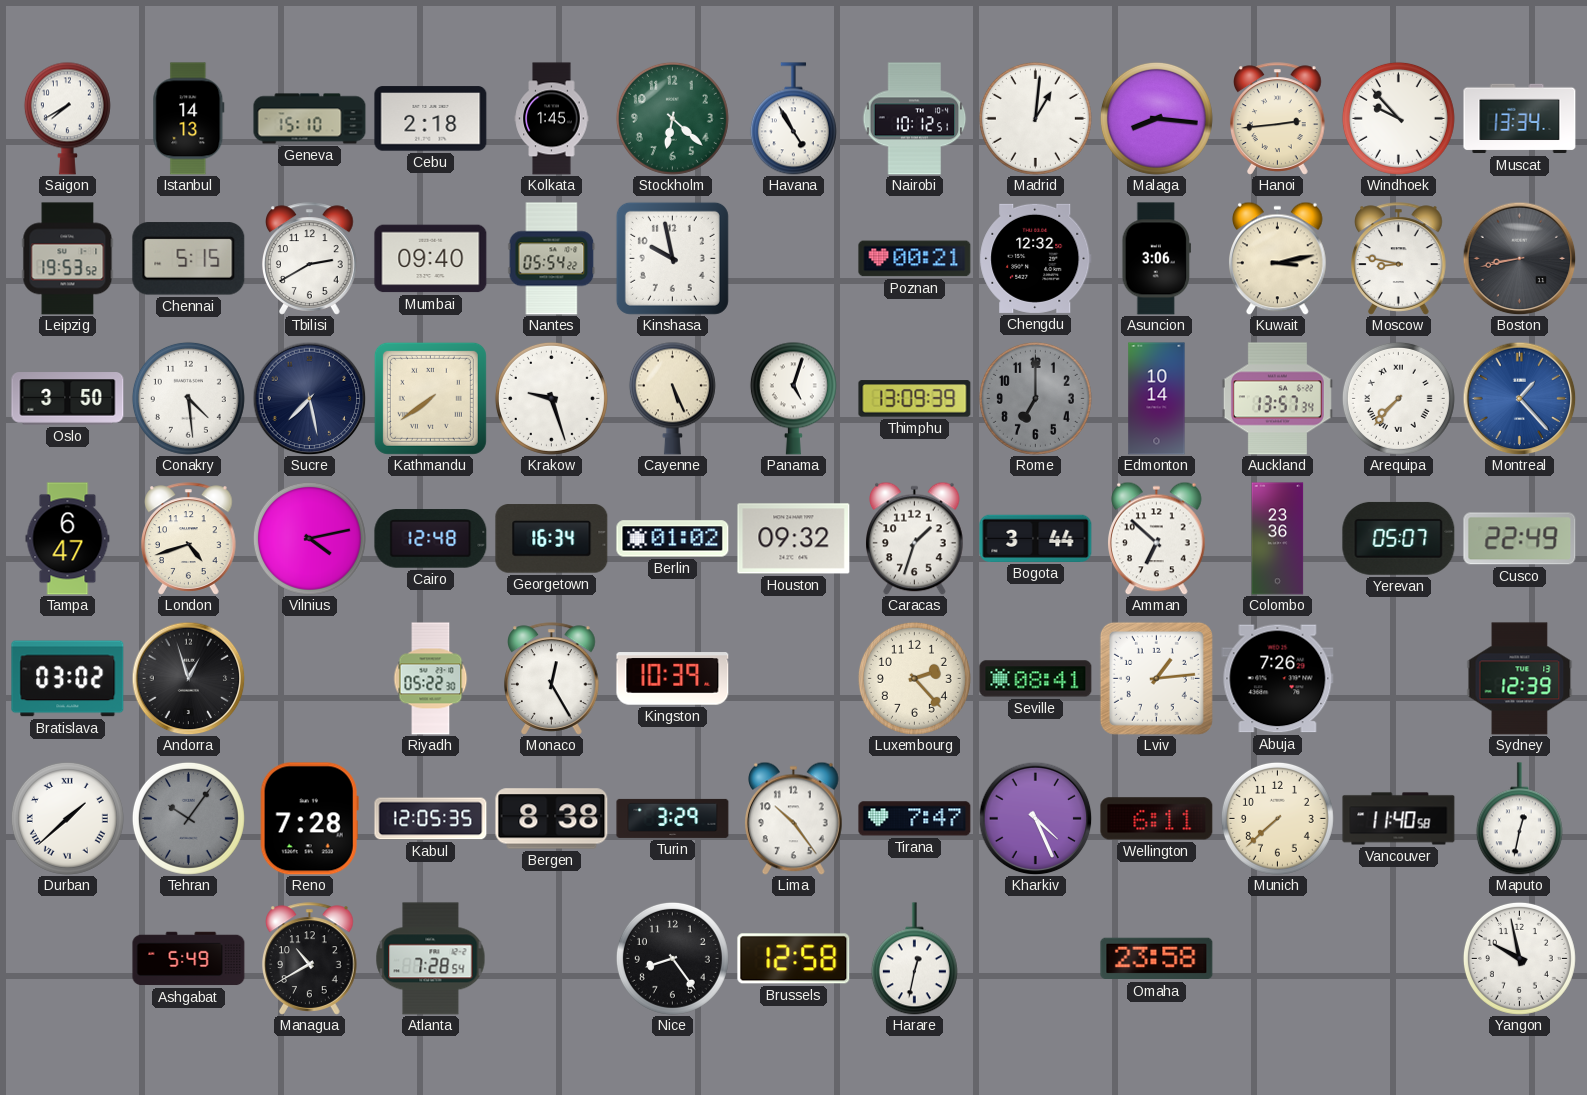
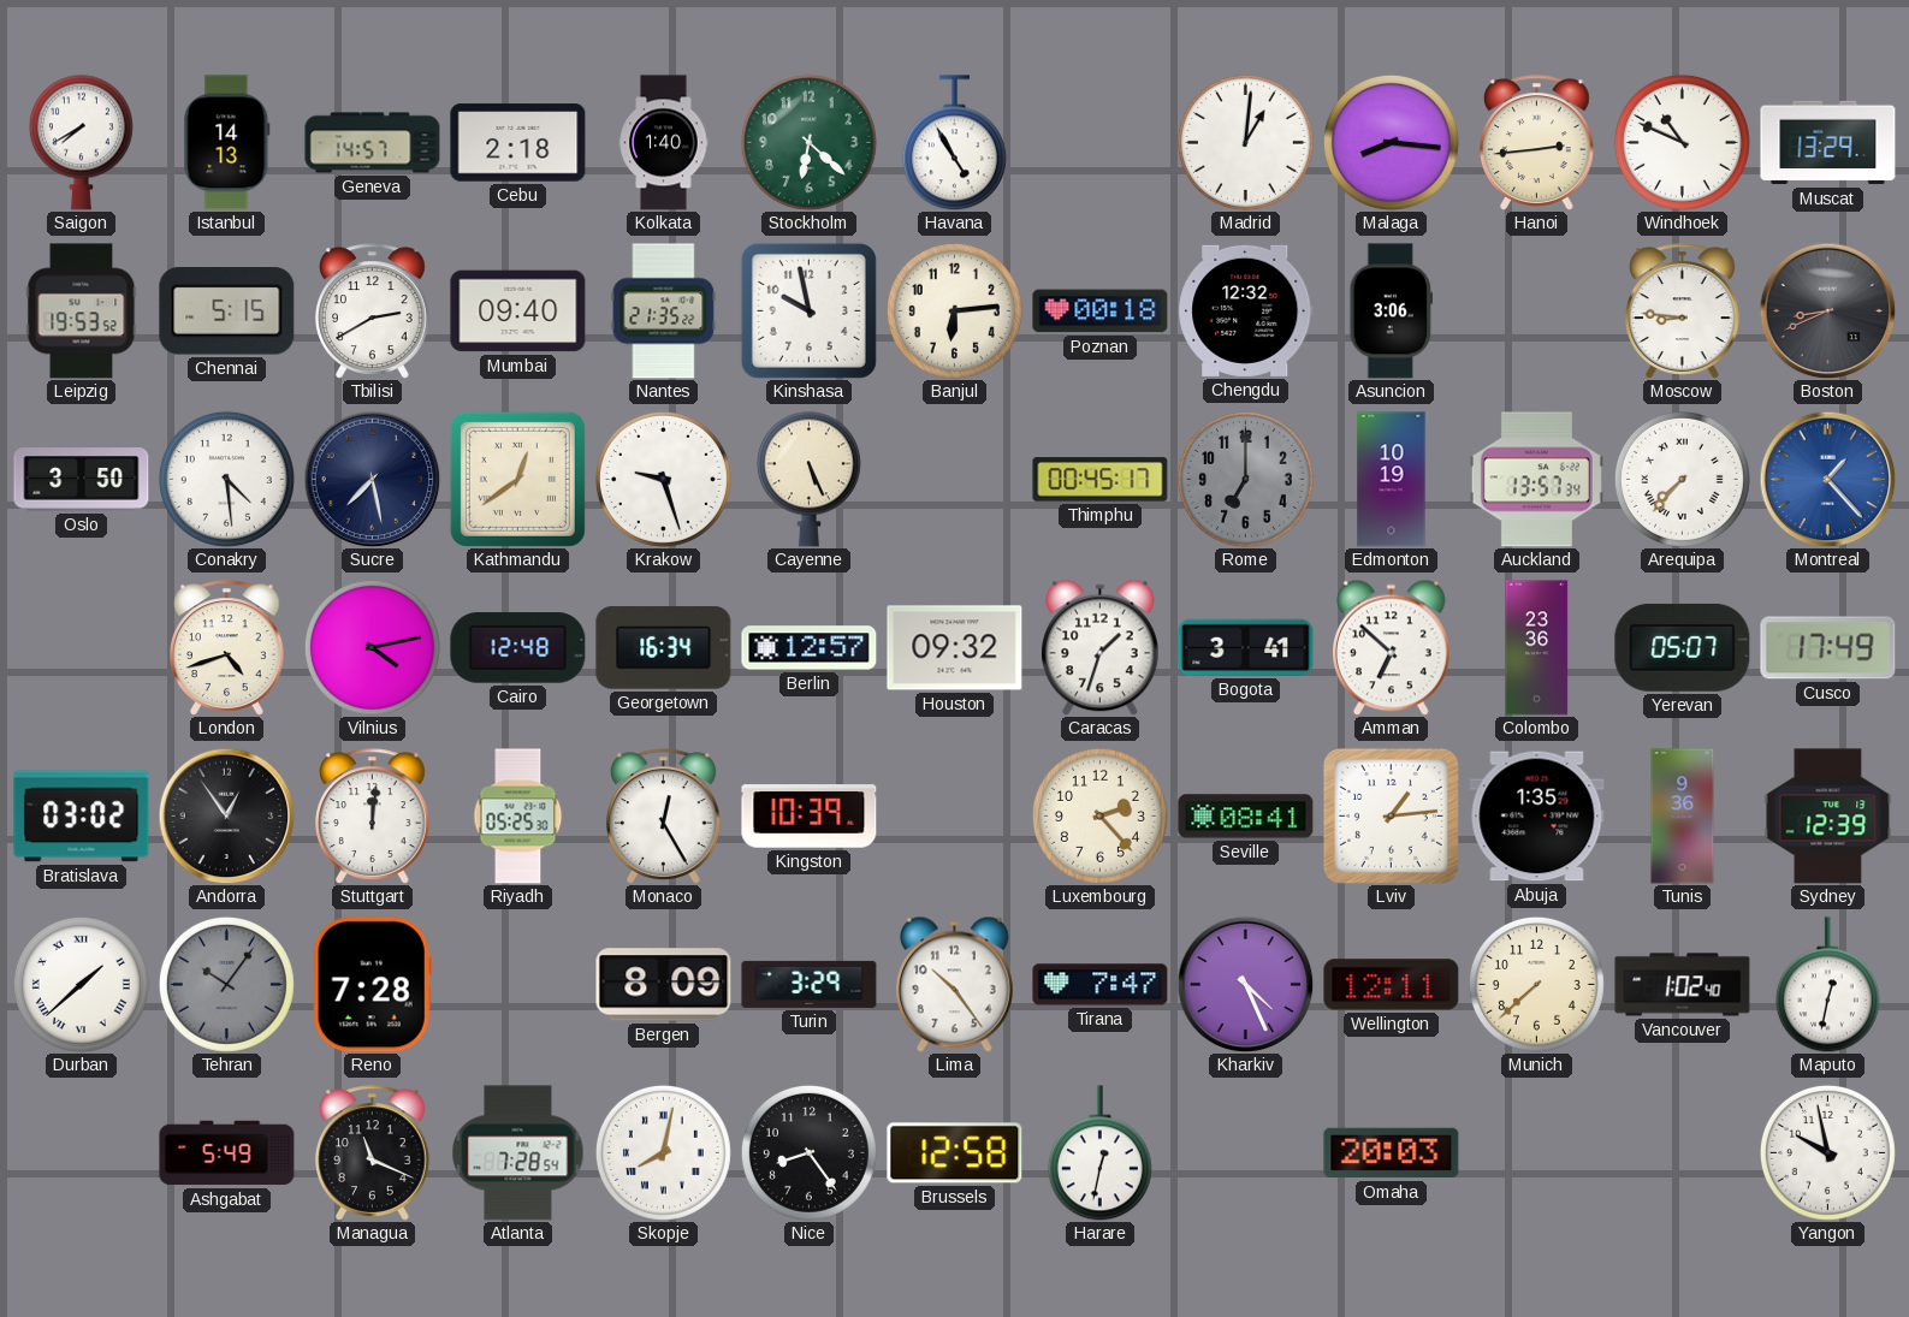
Geneva: 15:10 -> 14:57
Kolkata: 1:45 -> 1:40
Nairobi: 10:12 -> none
Windhoek: 9:53 -> 10:49
Muscat: 13:34 -> 13:29
Nantes: 05:54 -> 21:35
Banjul: none -> 6:14
Poznan: 00:21 -> 00:18
Kuwait: 3:13 -> none
Moscow: 8:47 -> 8:46
Boston: 8:43 -> 8:41
Kathmandu: 7:39 -> 12:39
Panama: 5:03 -> none
Thimphu: 13:09 -> 00:45
Edmonton: 10:14 -> 10:19
Tampa: 6:47 -> none
Berlin: 01:02 -> 12:57
Bogota: 3:44 -> 3:41
Cusco: 22:49 -> 17:49
Andorra: 12:57 -> 12:54
Stuttgart: none -> 12:01
Riyadh: 05:22 -> 05:25
Abuja: 7:26 -> 1:35
Tunis: none -> 9:36
Kabul: 12:05 -> none
Bergen: 8:38 -> 8:09
Wellington: 6:11 -> 12:11
Vancouver: 11:40 -> 1:02
Managua: 10:40 -> 11:19
Skopje: none -> 8:02
Omaha: 23:58 -> 20:03
